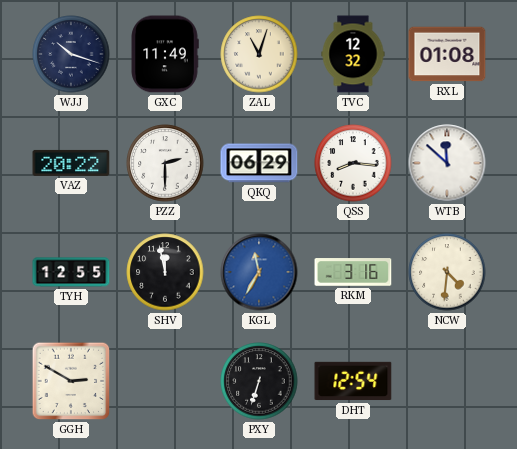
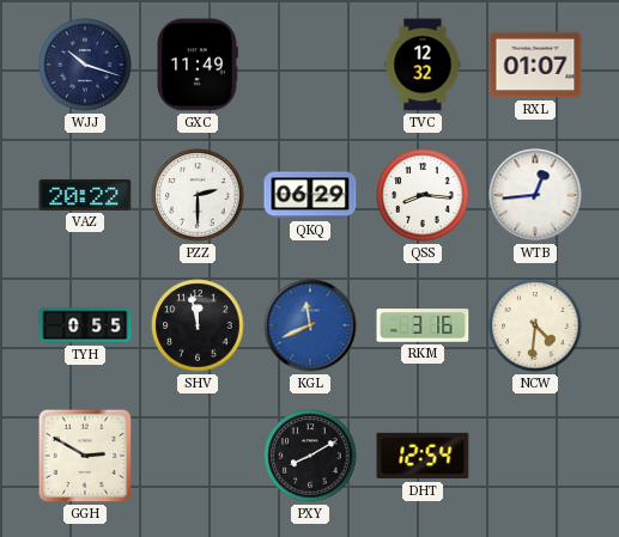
ZAL: 11:03 -> none
RXL: 01:08 -> 01:07
WTB: 11:52 -> 12:44
TYH: 12:55 -> 0:55
KGL: 11:35 -> 11:41
PXY: 6:33 -> 8:10
